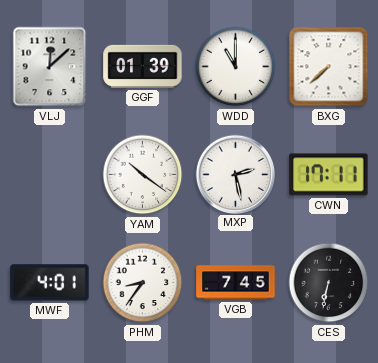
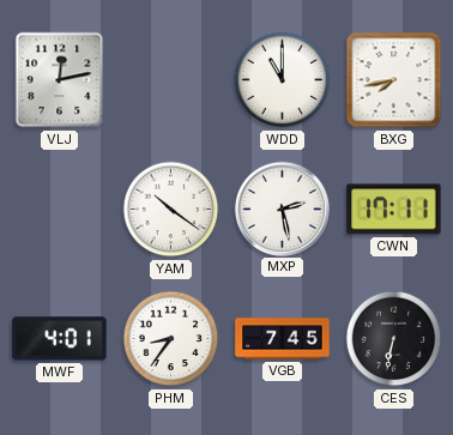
VLJ: 12:08 -> 12:13
GGF: 01:39 -> none
BXG: 7:38 -> 7:43
